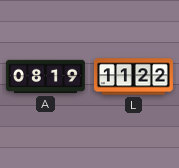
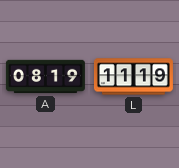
L: 11:22 -> 11:19
